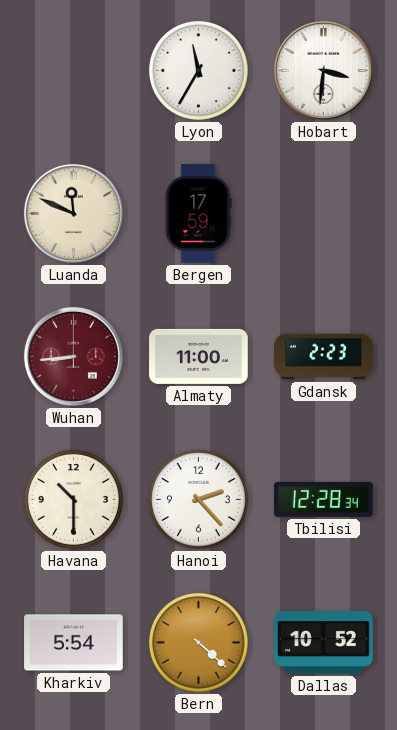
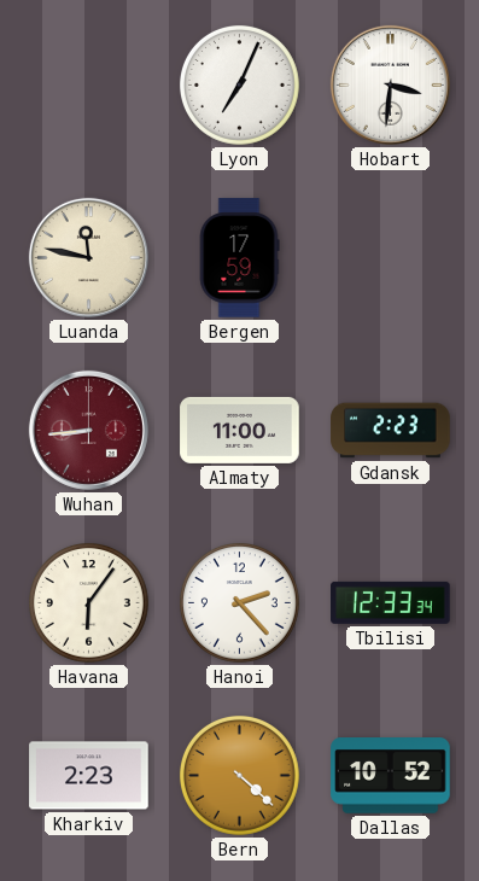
Lyon: 11:35 -> 7:04
Luanda: 11:49 -> 11:47
Havana: 10:30 -> 6:06
Tbilisi: 12:28 -> 12:33
Kharkiv: 5:54 -> 2:23
